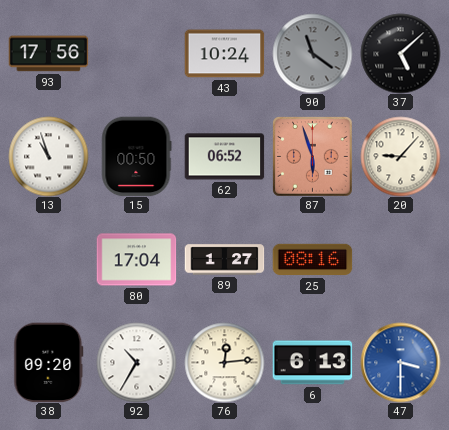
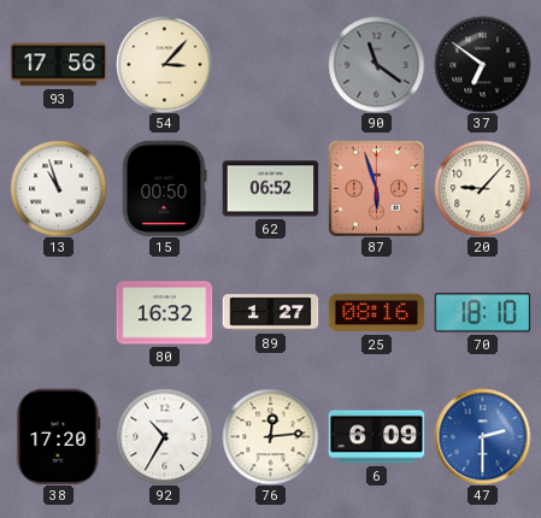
54: none -> 3:07
43: 10:24 -> none
37: 5:08 -> 6:51
80: 17:04 -> 16:32
70: none -> 18:10
38: 09:20 -> 17:20
6: 6:13 -> 6:09
47: 3:30 -> 2:30
